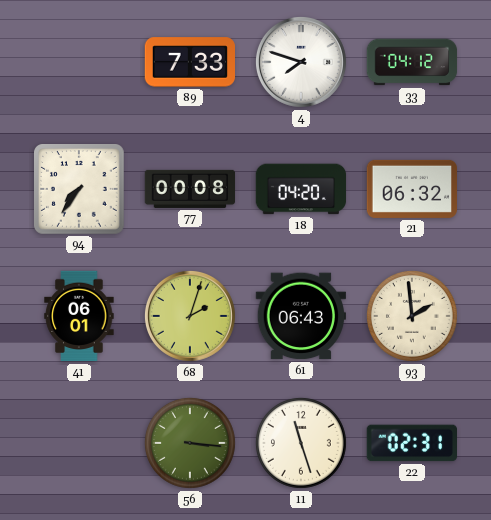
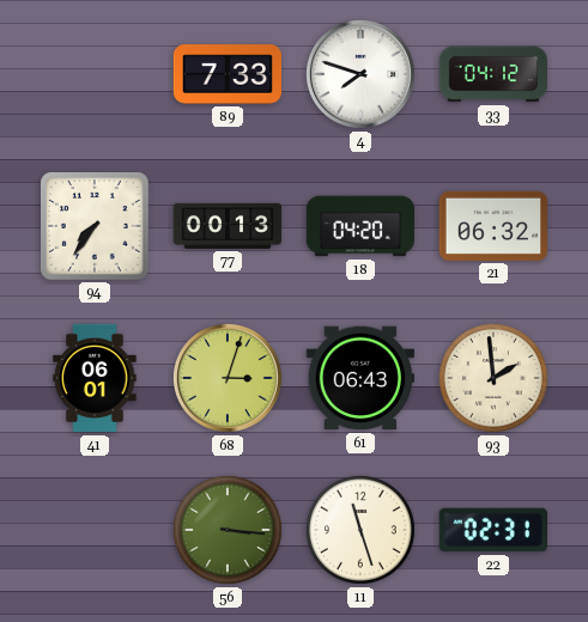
77: 00:08 -> 00:13
68: 2:03 -> 3:03
